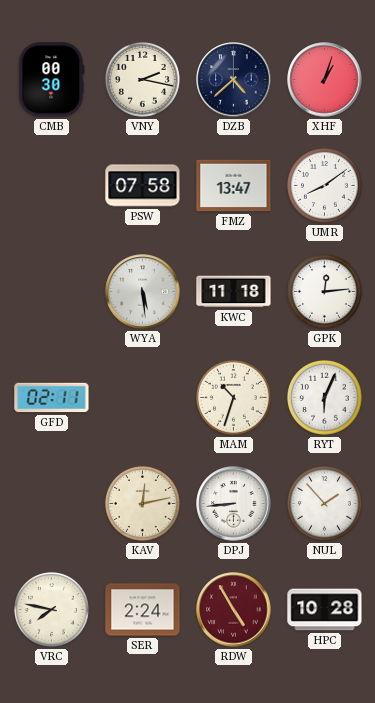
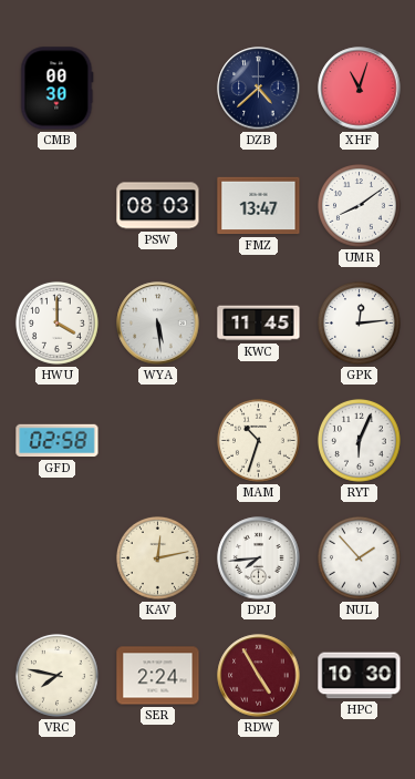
VNY: 2:17 -> none
XHF: 1:03 -> 11:03
PSW: 07:58 -> 08:03
HWU: none -> 4:00
KWC: 11:18 -> 11:45
GFD: 02:11 -> 02:58
DPJ: 8:44 -> 7:44
HPC: 10:28 -> 10:30
